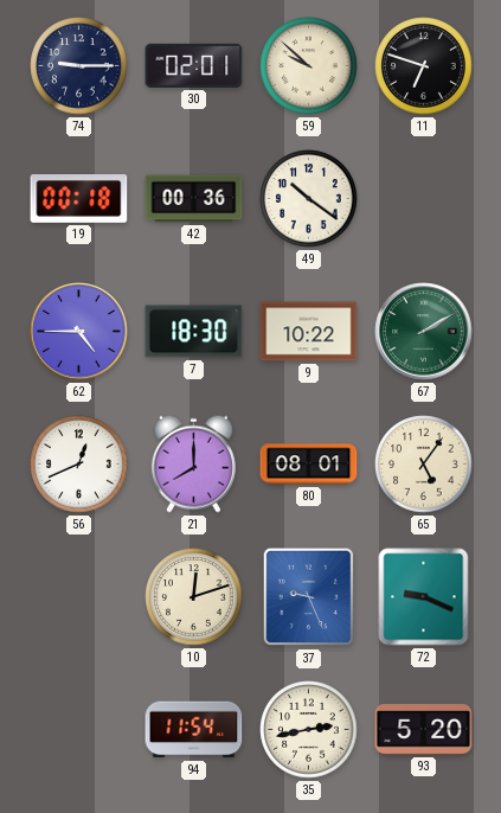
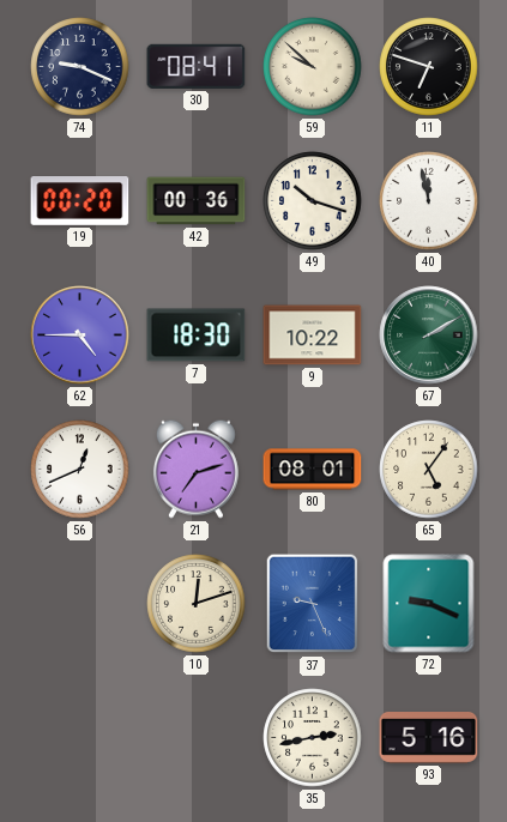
74: 9:15 -> 9:19
30: 02:01 -> 08:41
19: 00:18 -> 00:20
49: 10:21 -> 10:18
40: none -> 11:58
21: 8:00 -> 7:12
94: 11:54 -> none
93: 5:20 -> 5:16
